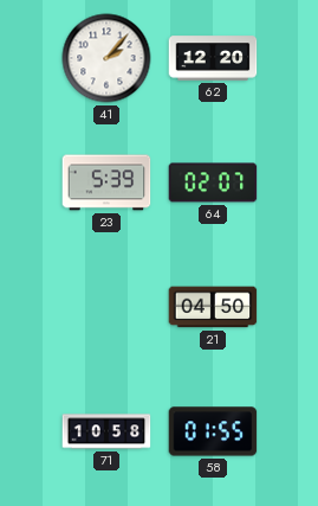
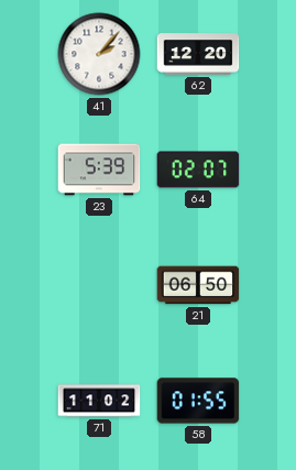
21: 04:50 -> 06:50
71: 10:58 -> 11:02
